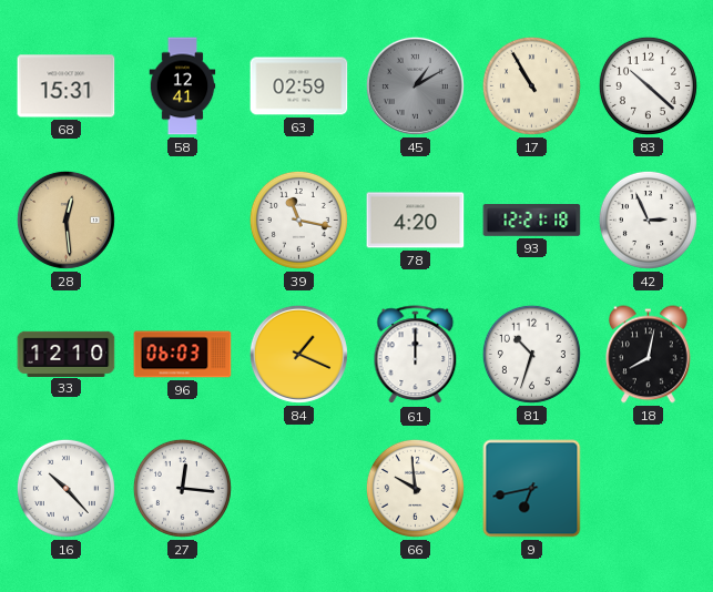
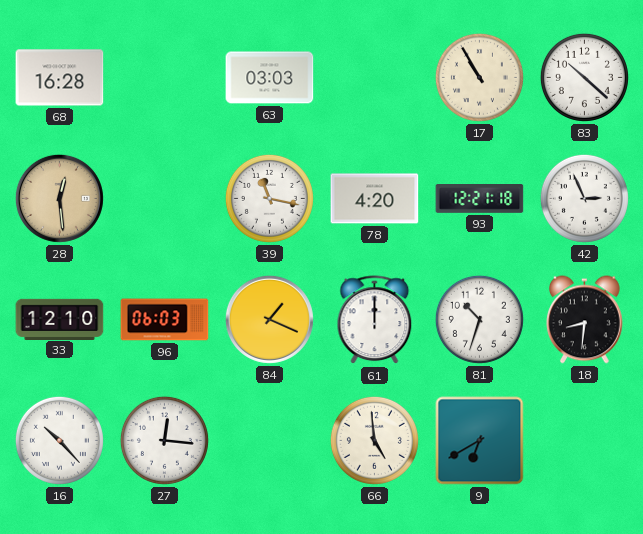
68: 15:31 -> 16:28
58: 12:41 -> none
63: 02:59 -> 03:03
45: 1:10 -> none
18: 8:02 -> 8:31
66: 9:59 -> 4:59
9: 6:43 -> 6:40
